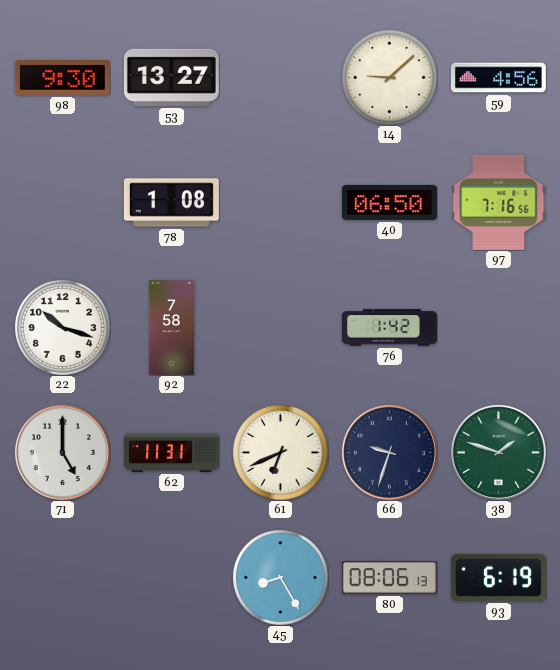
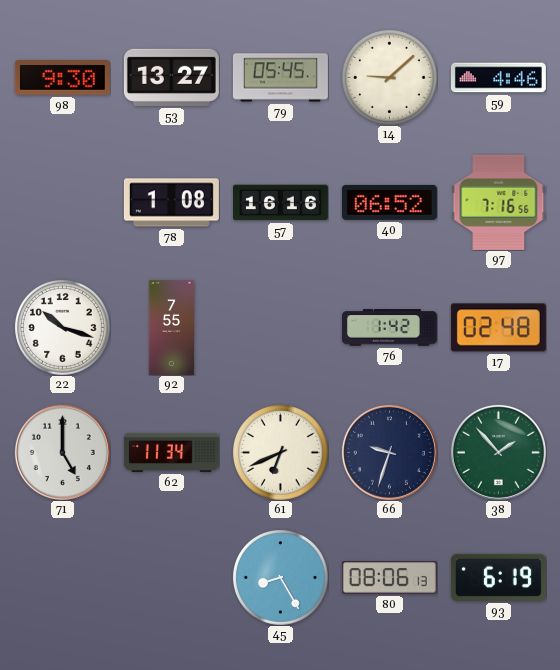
79: none -> 05:45
59: 4:56 -> 4:46
57: none -> 16:16
40: 06:50 -> 06:52
92: 7:58 -> 7:55
17: none -> 02:48
62: 11:31 -> 11:34
38: 1:48 -> 1:53
